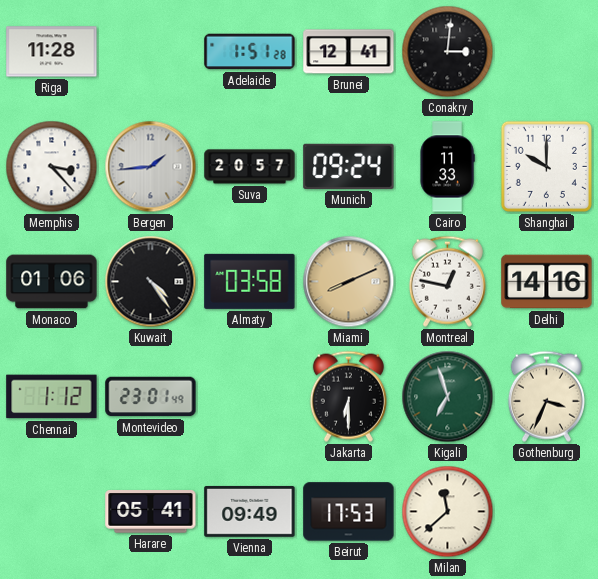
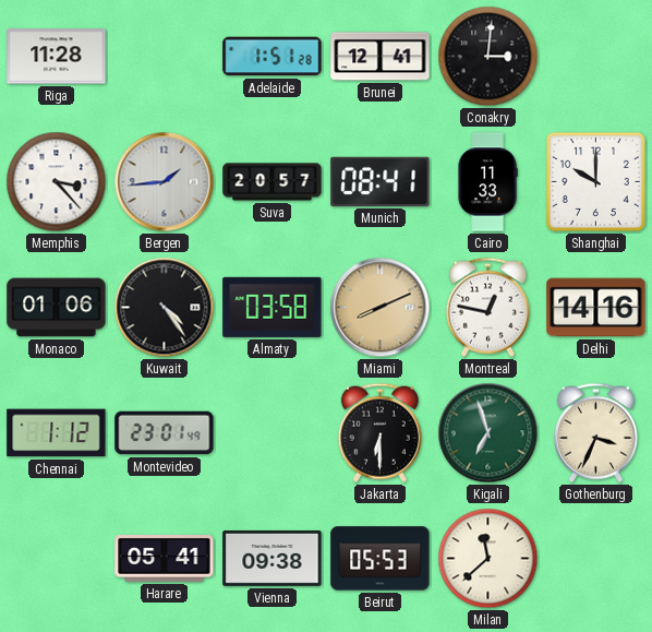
Munich: 09:24 -> 08:41
Vienna: 09:49 -> 09:38
Beirut: 17:53 -> 05:53
